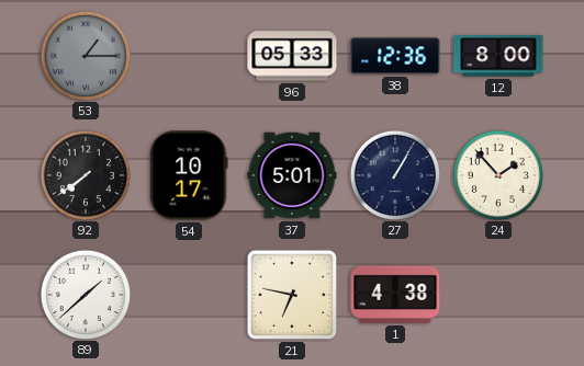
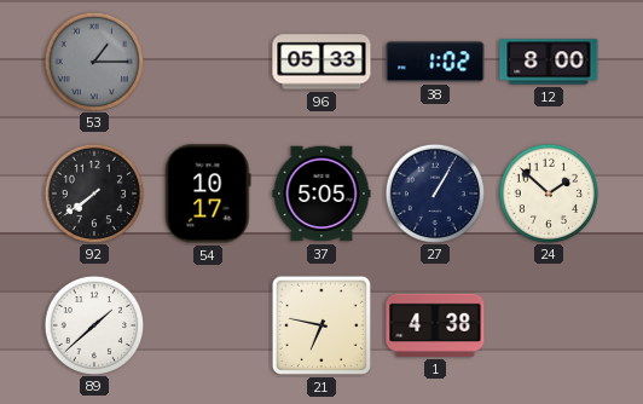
38: 12:36 -> 1:02
37: 5:01 -> 5:05
24: 1:53 -> 1:52
